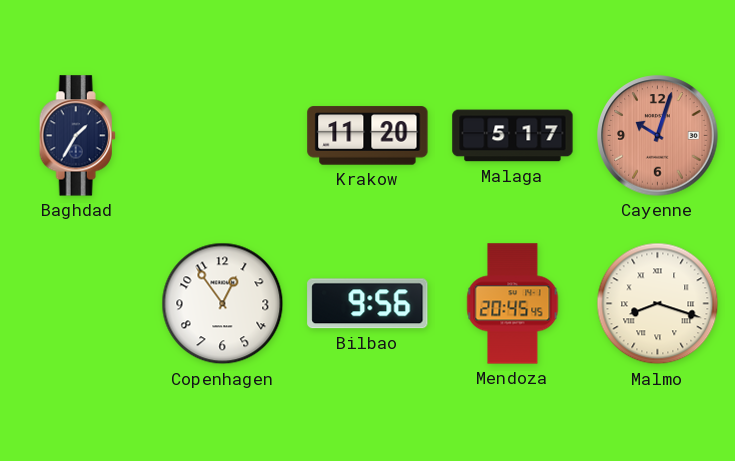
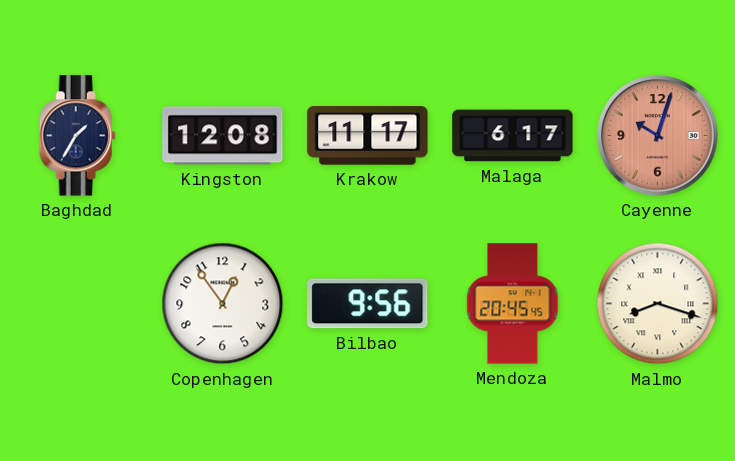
Kingston: none -> 12:08
Krakow: 11:20 -> 11:17
Malaga: 5:17 -> 6:17
